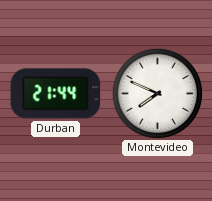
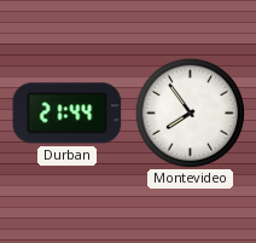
Montevideo: 7:49 -> 7:54
